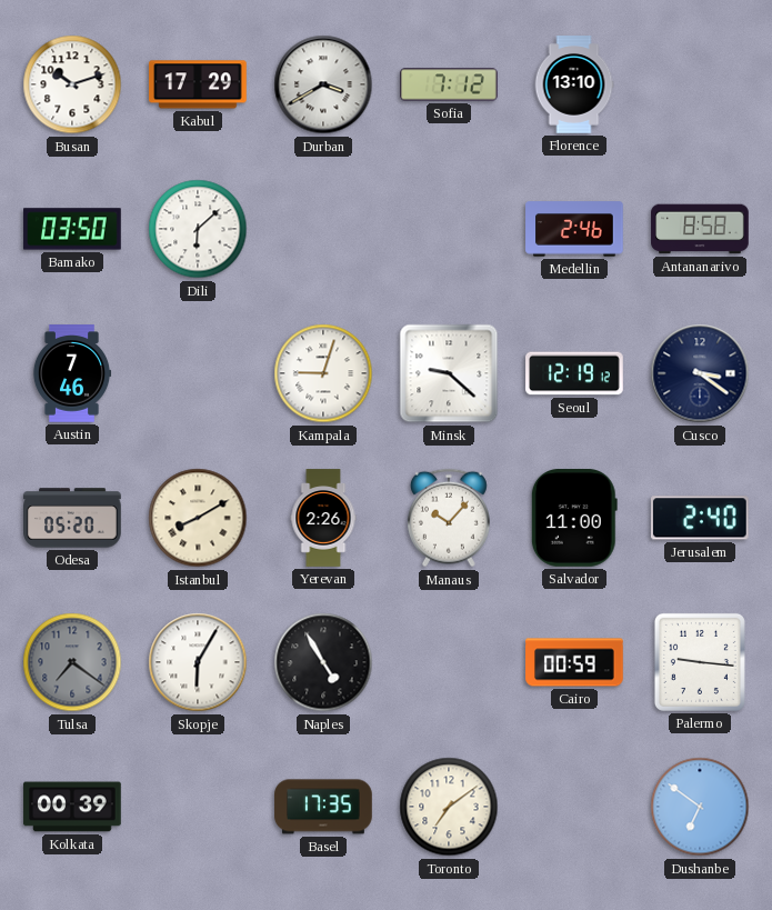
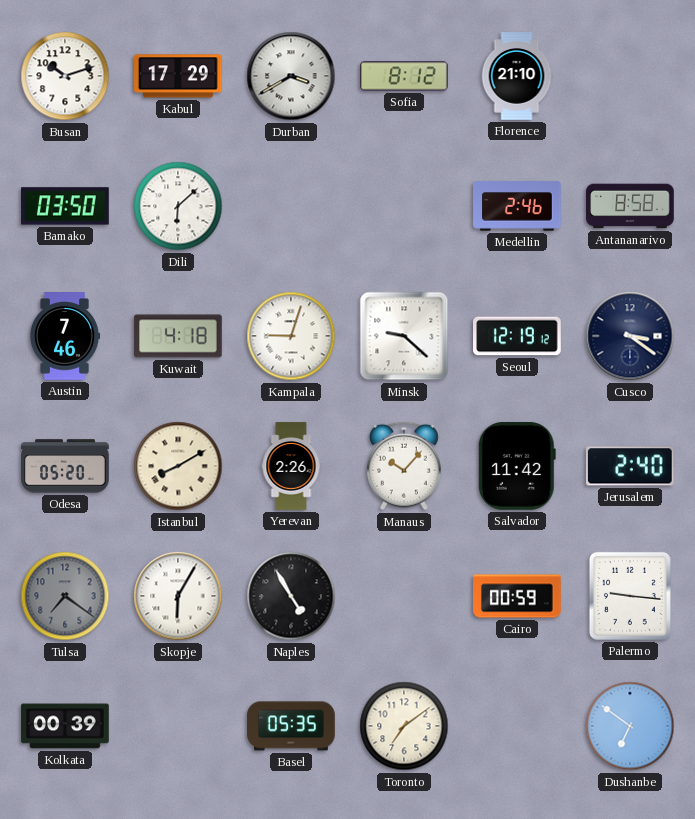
Sofia: 7:12 -> 8:12
Florence: 13:10 -> 21:10
Kuwait: none -> 4:18
Salvador: 11:00 -> 11:42
Basel: 17:35 -> 05:35
